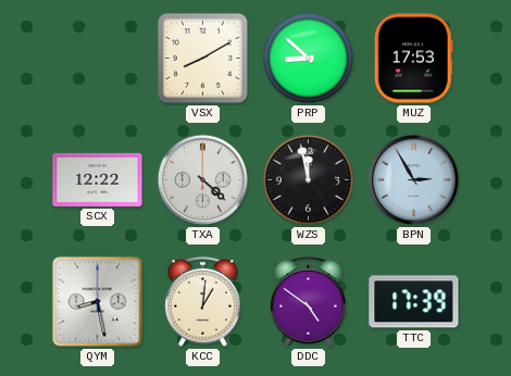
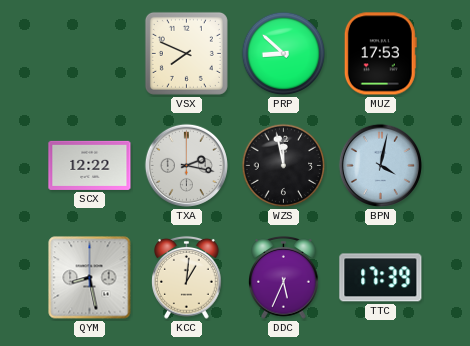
VSX: 8:10 -> 7:49
TXA: 4:22 -> 2:17
BPN: 2:55 -> 4:02
DDC: 4:51 -> 5:34
